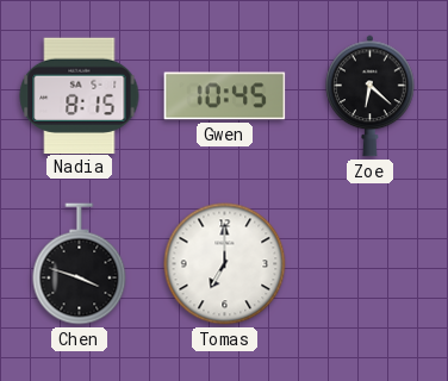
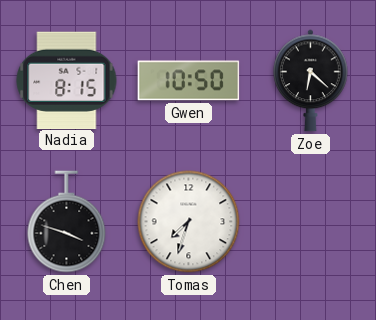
Gwen: 10:45 -> 10:50
Tomas: 7:00 -> 7:33
